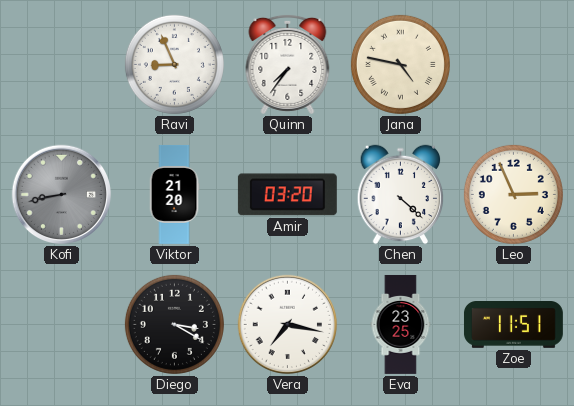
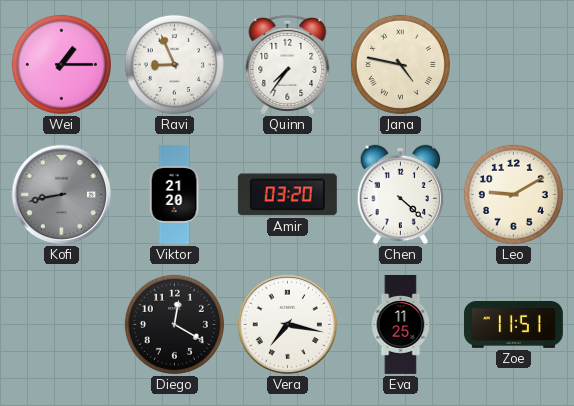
Wei: none -> 1:15
Leo: 2:56 -> 9:10
Diego: 3:20 -> 12:20
Eva: 23:25 -> 11:25
